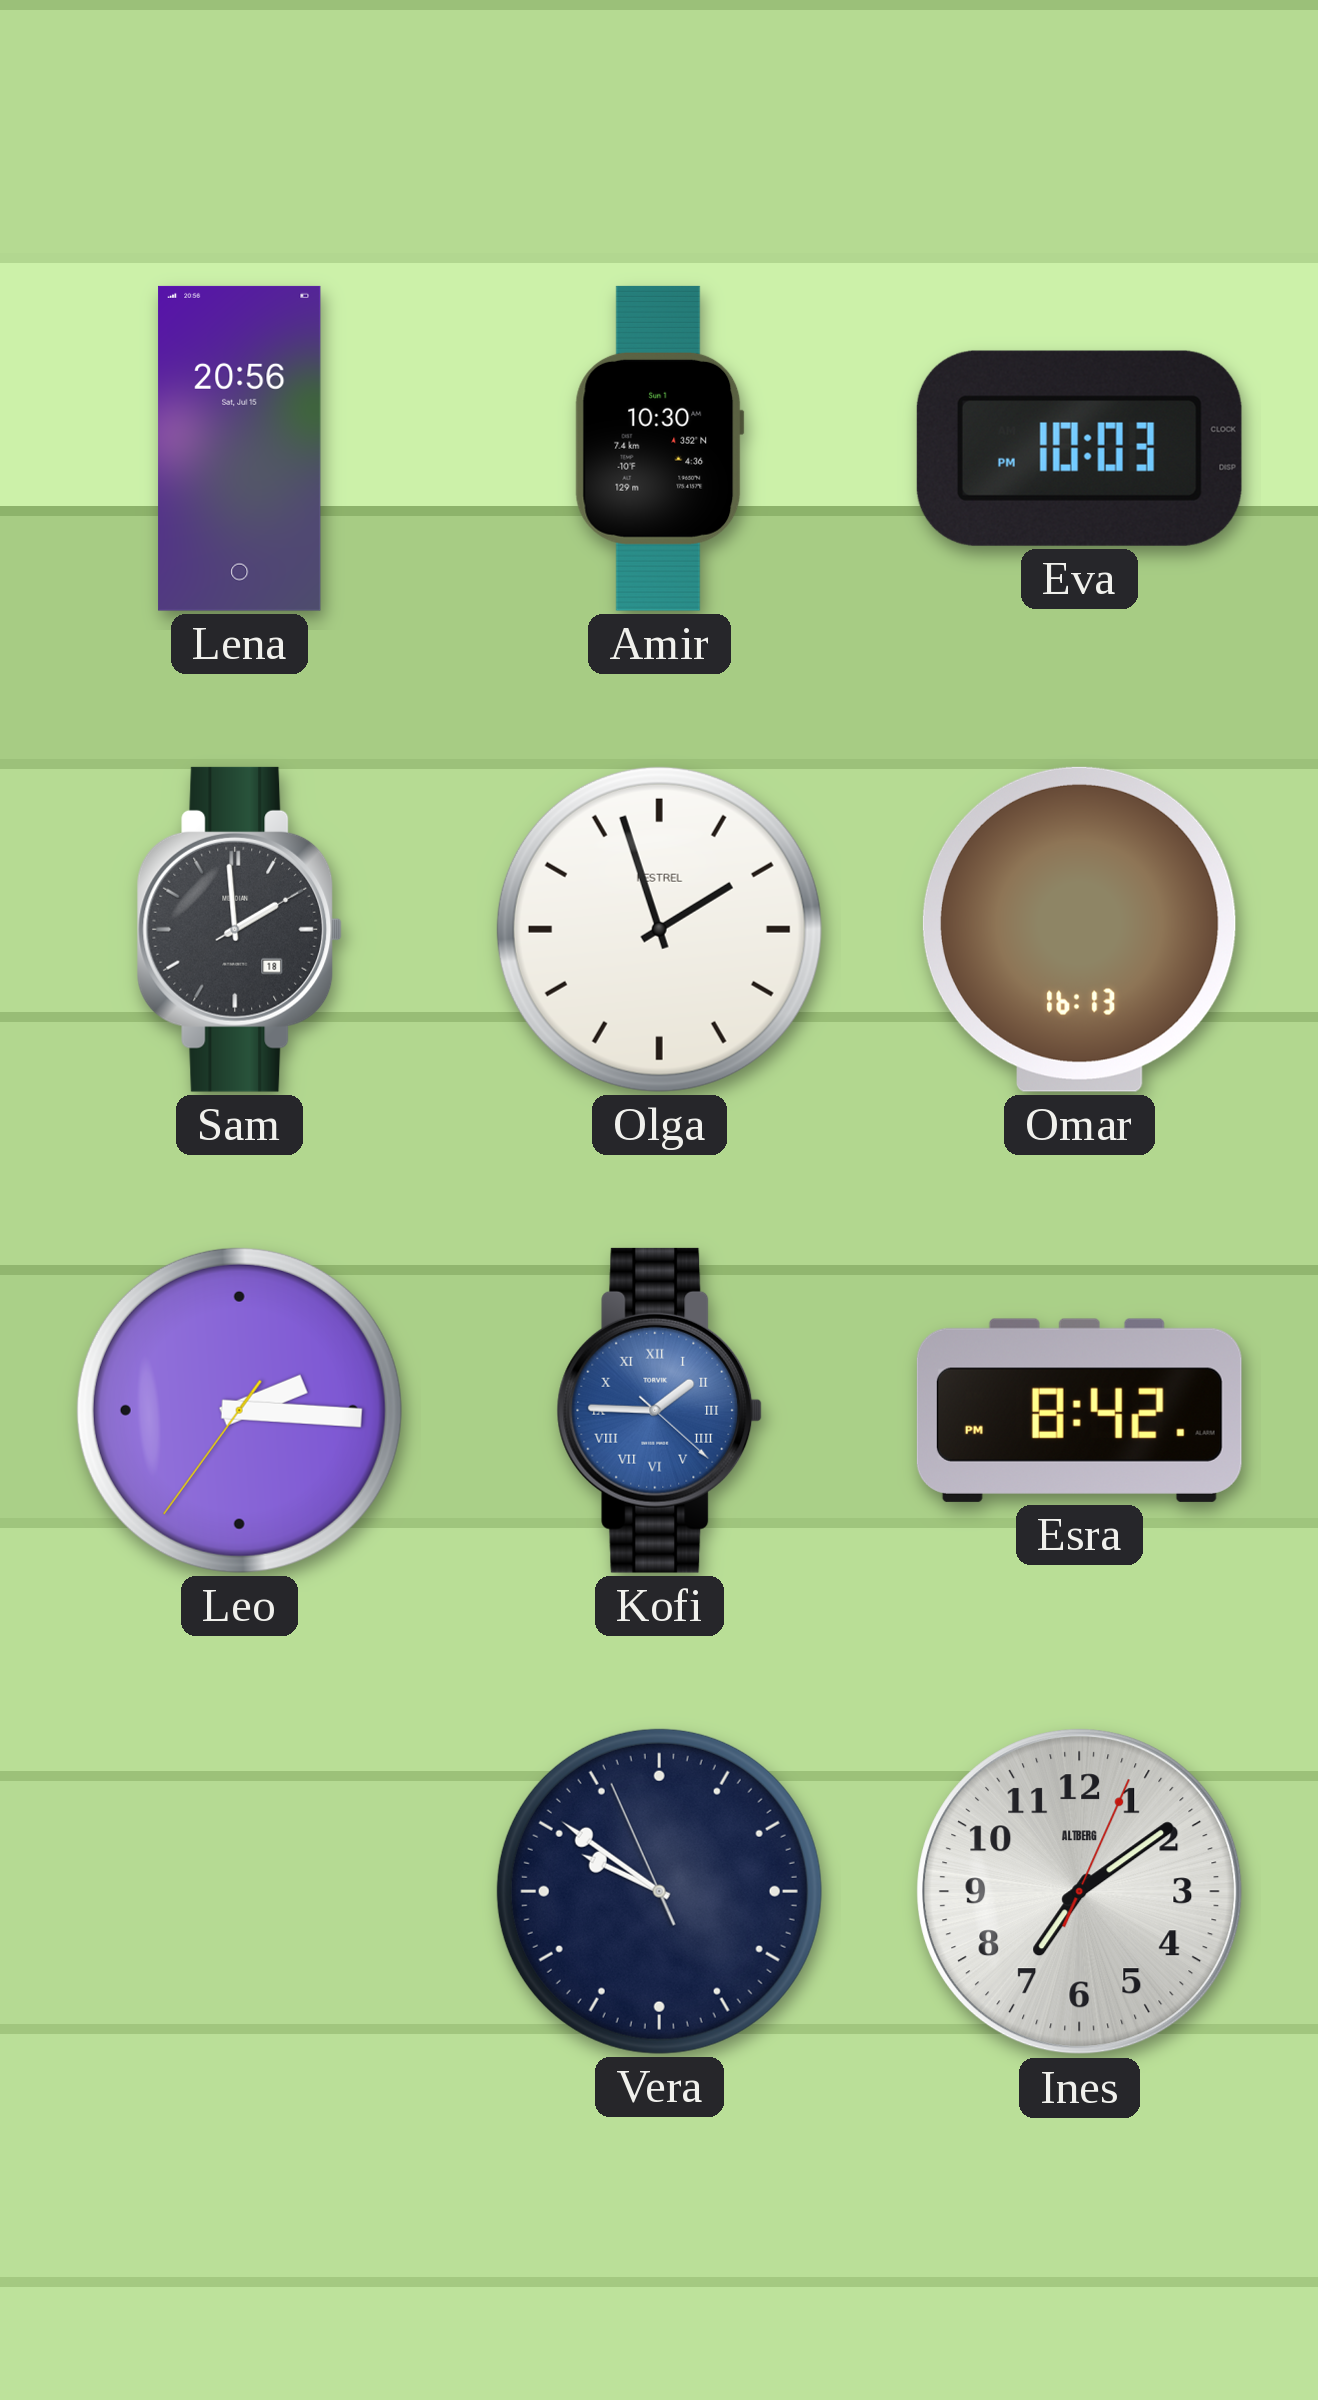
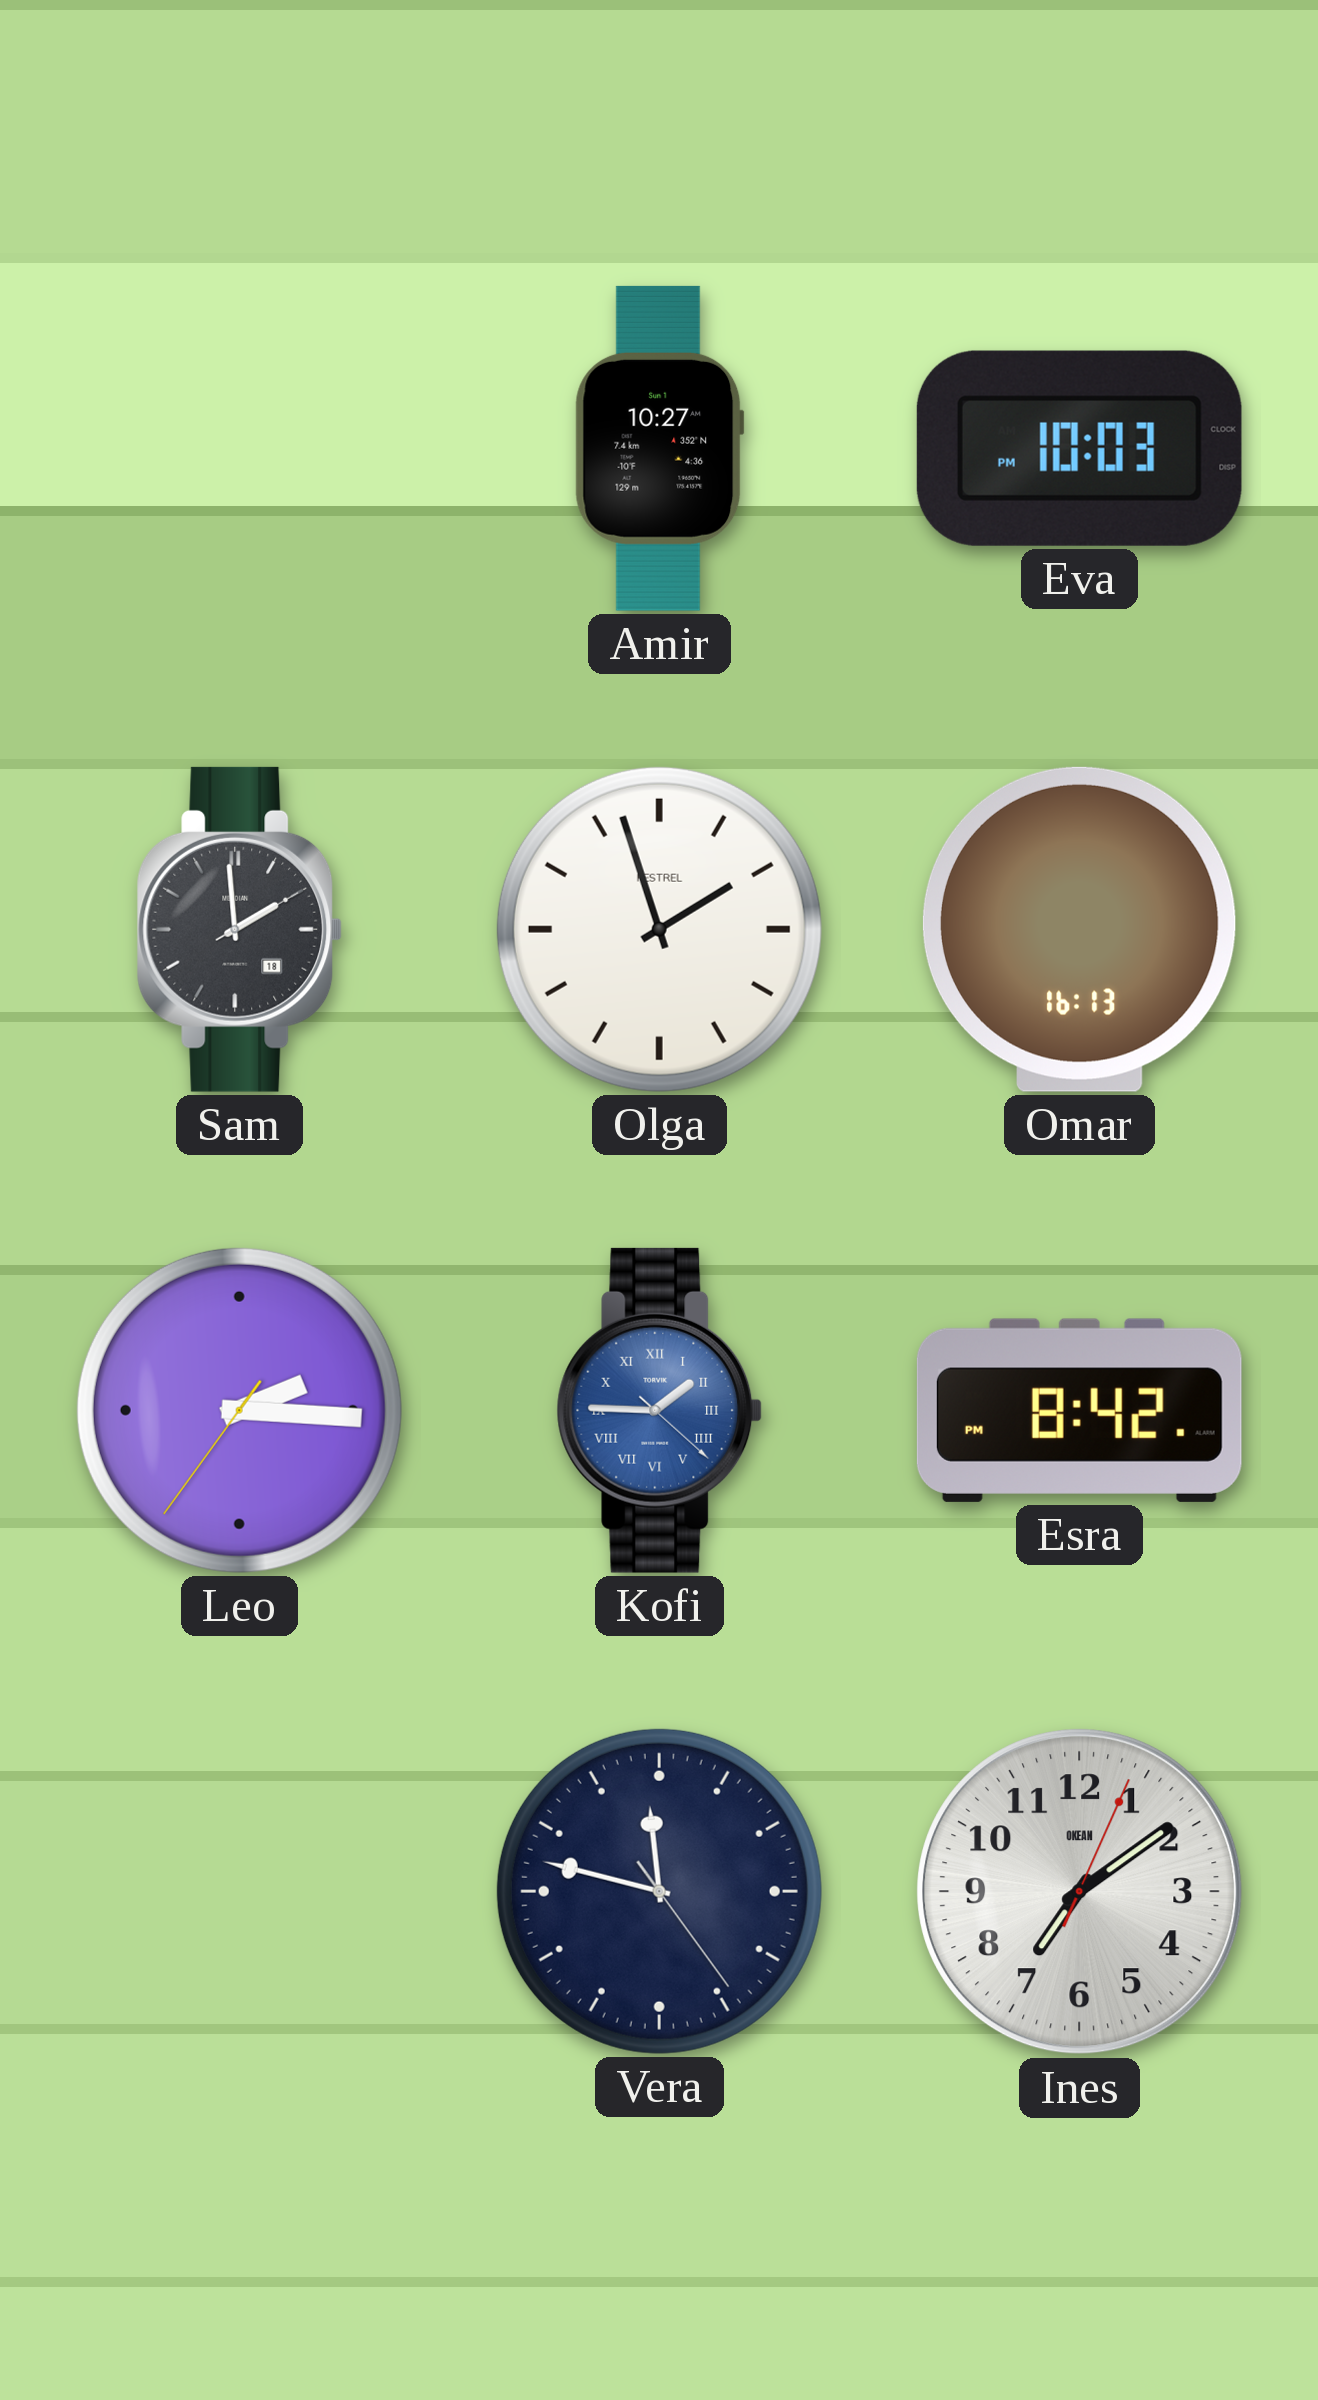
Lena: 20:56 -> none
Amir: 10:30 -> 10:27
Vera: 9:50 -> 11:47
Ines brand: ALTBERG -> OKEAN
